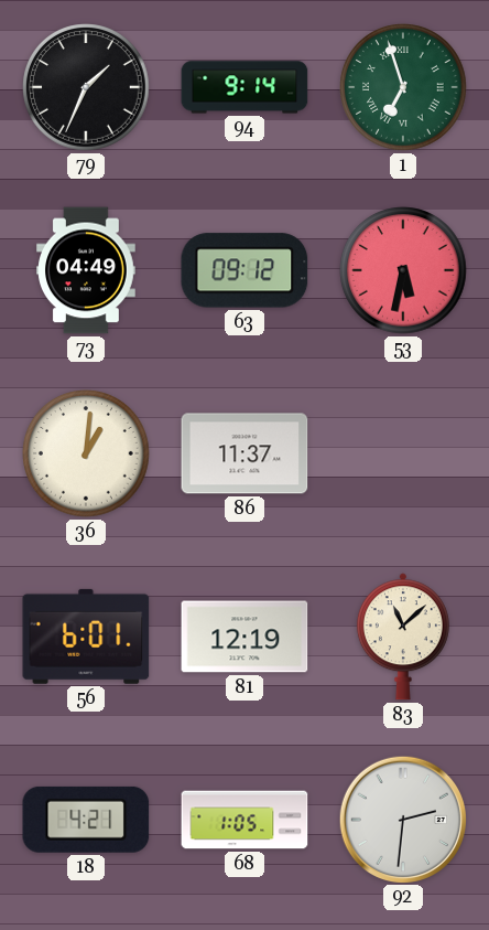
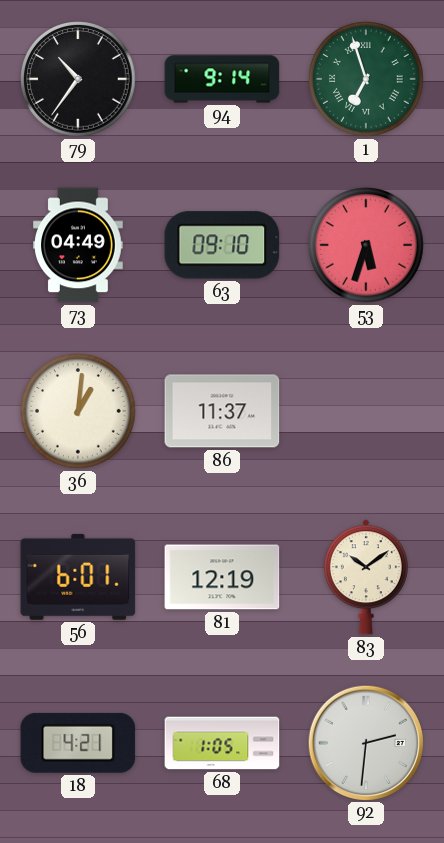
79: 1:34 -> 10:36
63: 09:12 -> 09:10
53: 5:32 -> 5:33
83: 11:08 -> 10:09
